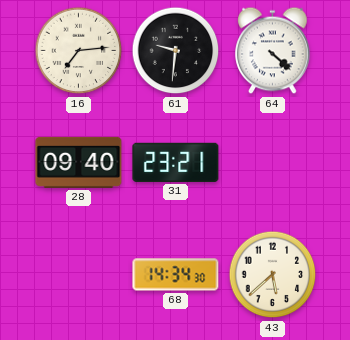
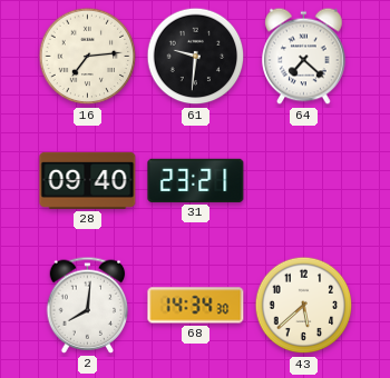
64: 4:22 -> 7:22
2: none -> 8:01
